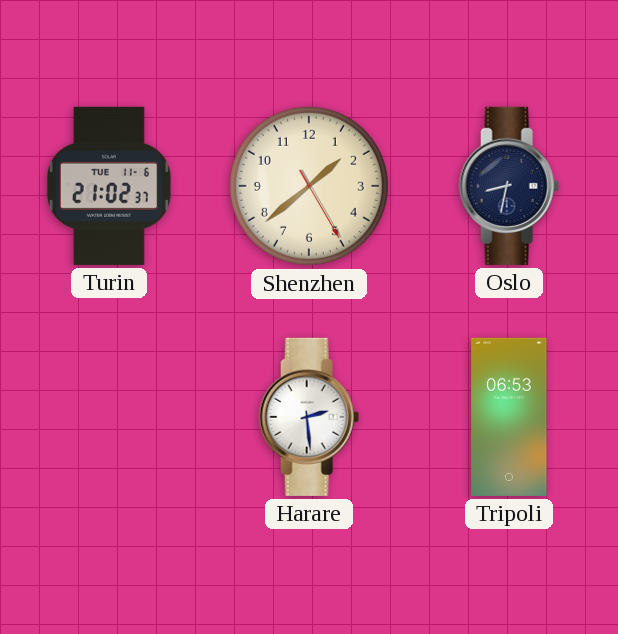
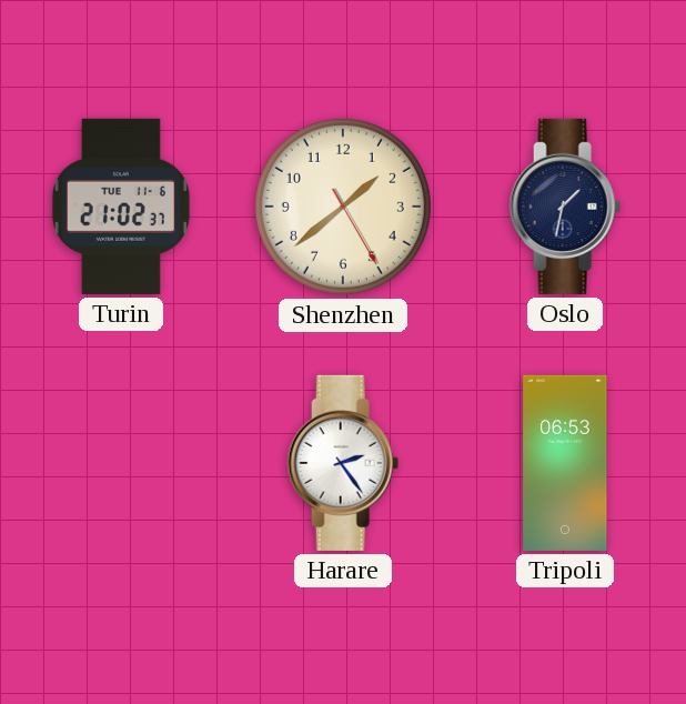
Oslo: 8:32 -> 1:32
Harare: 2:29 -> 2:24
